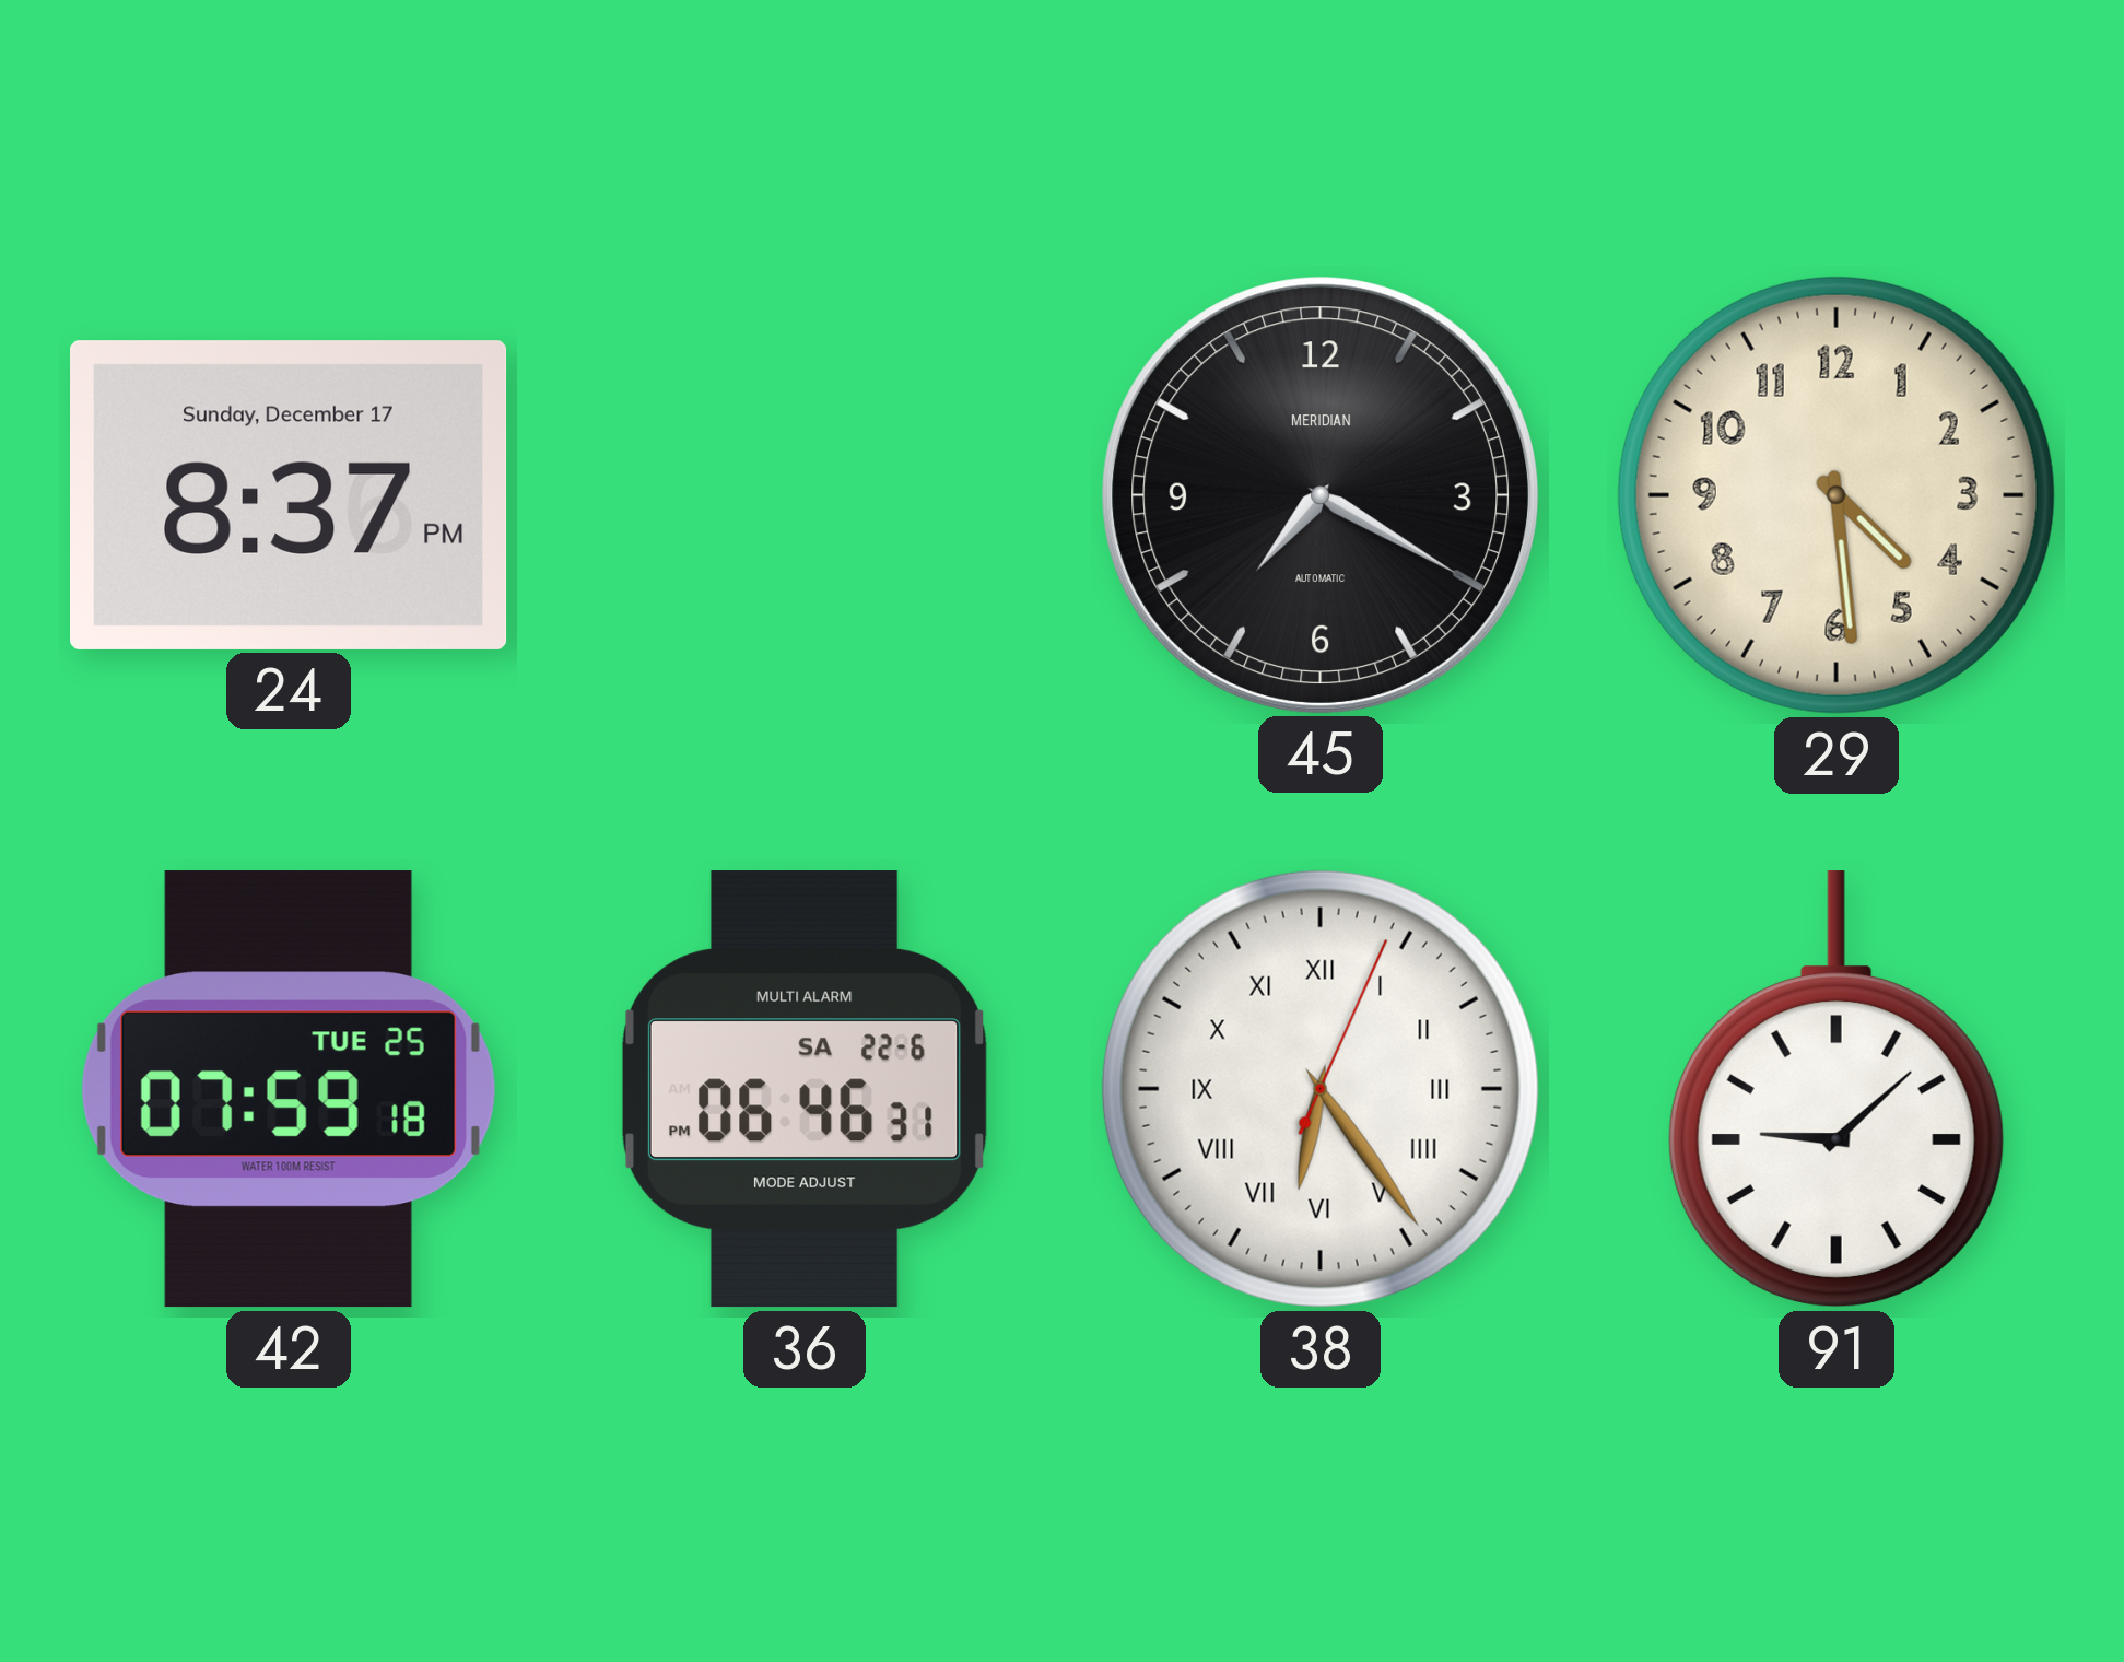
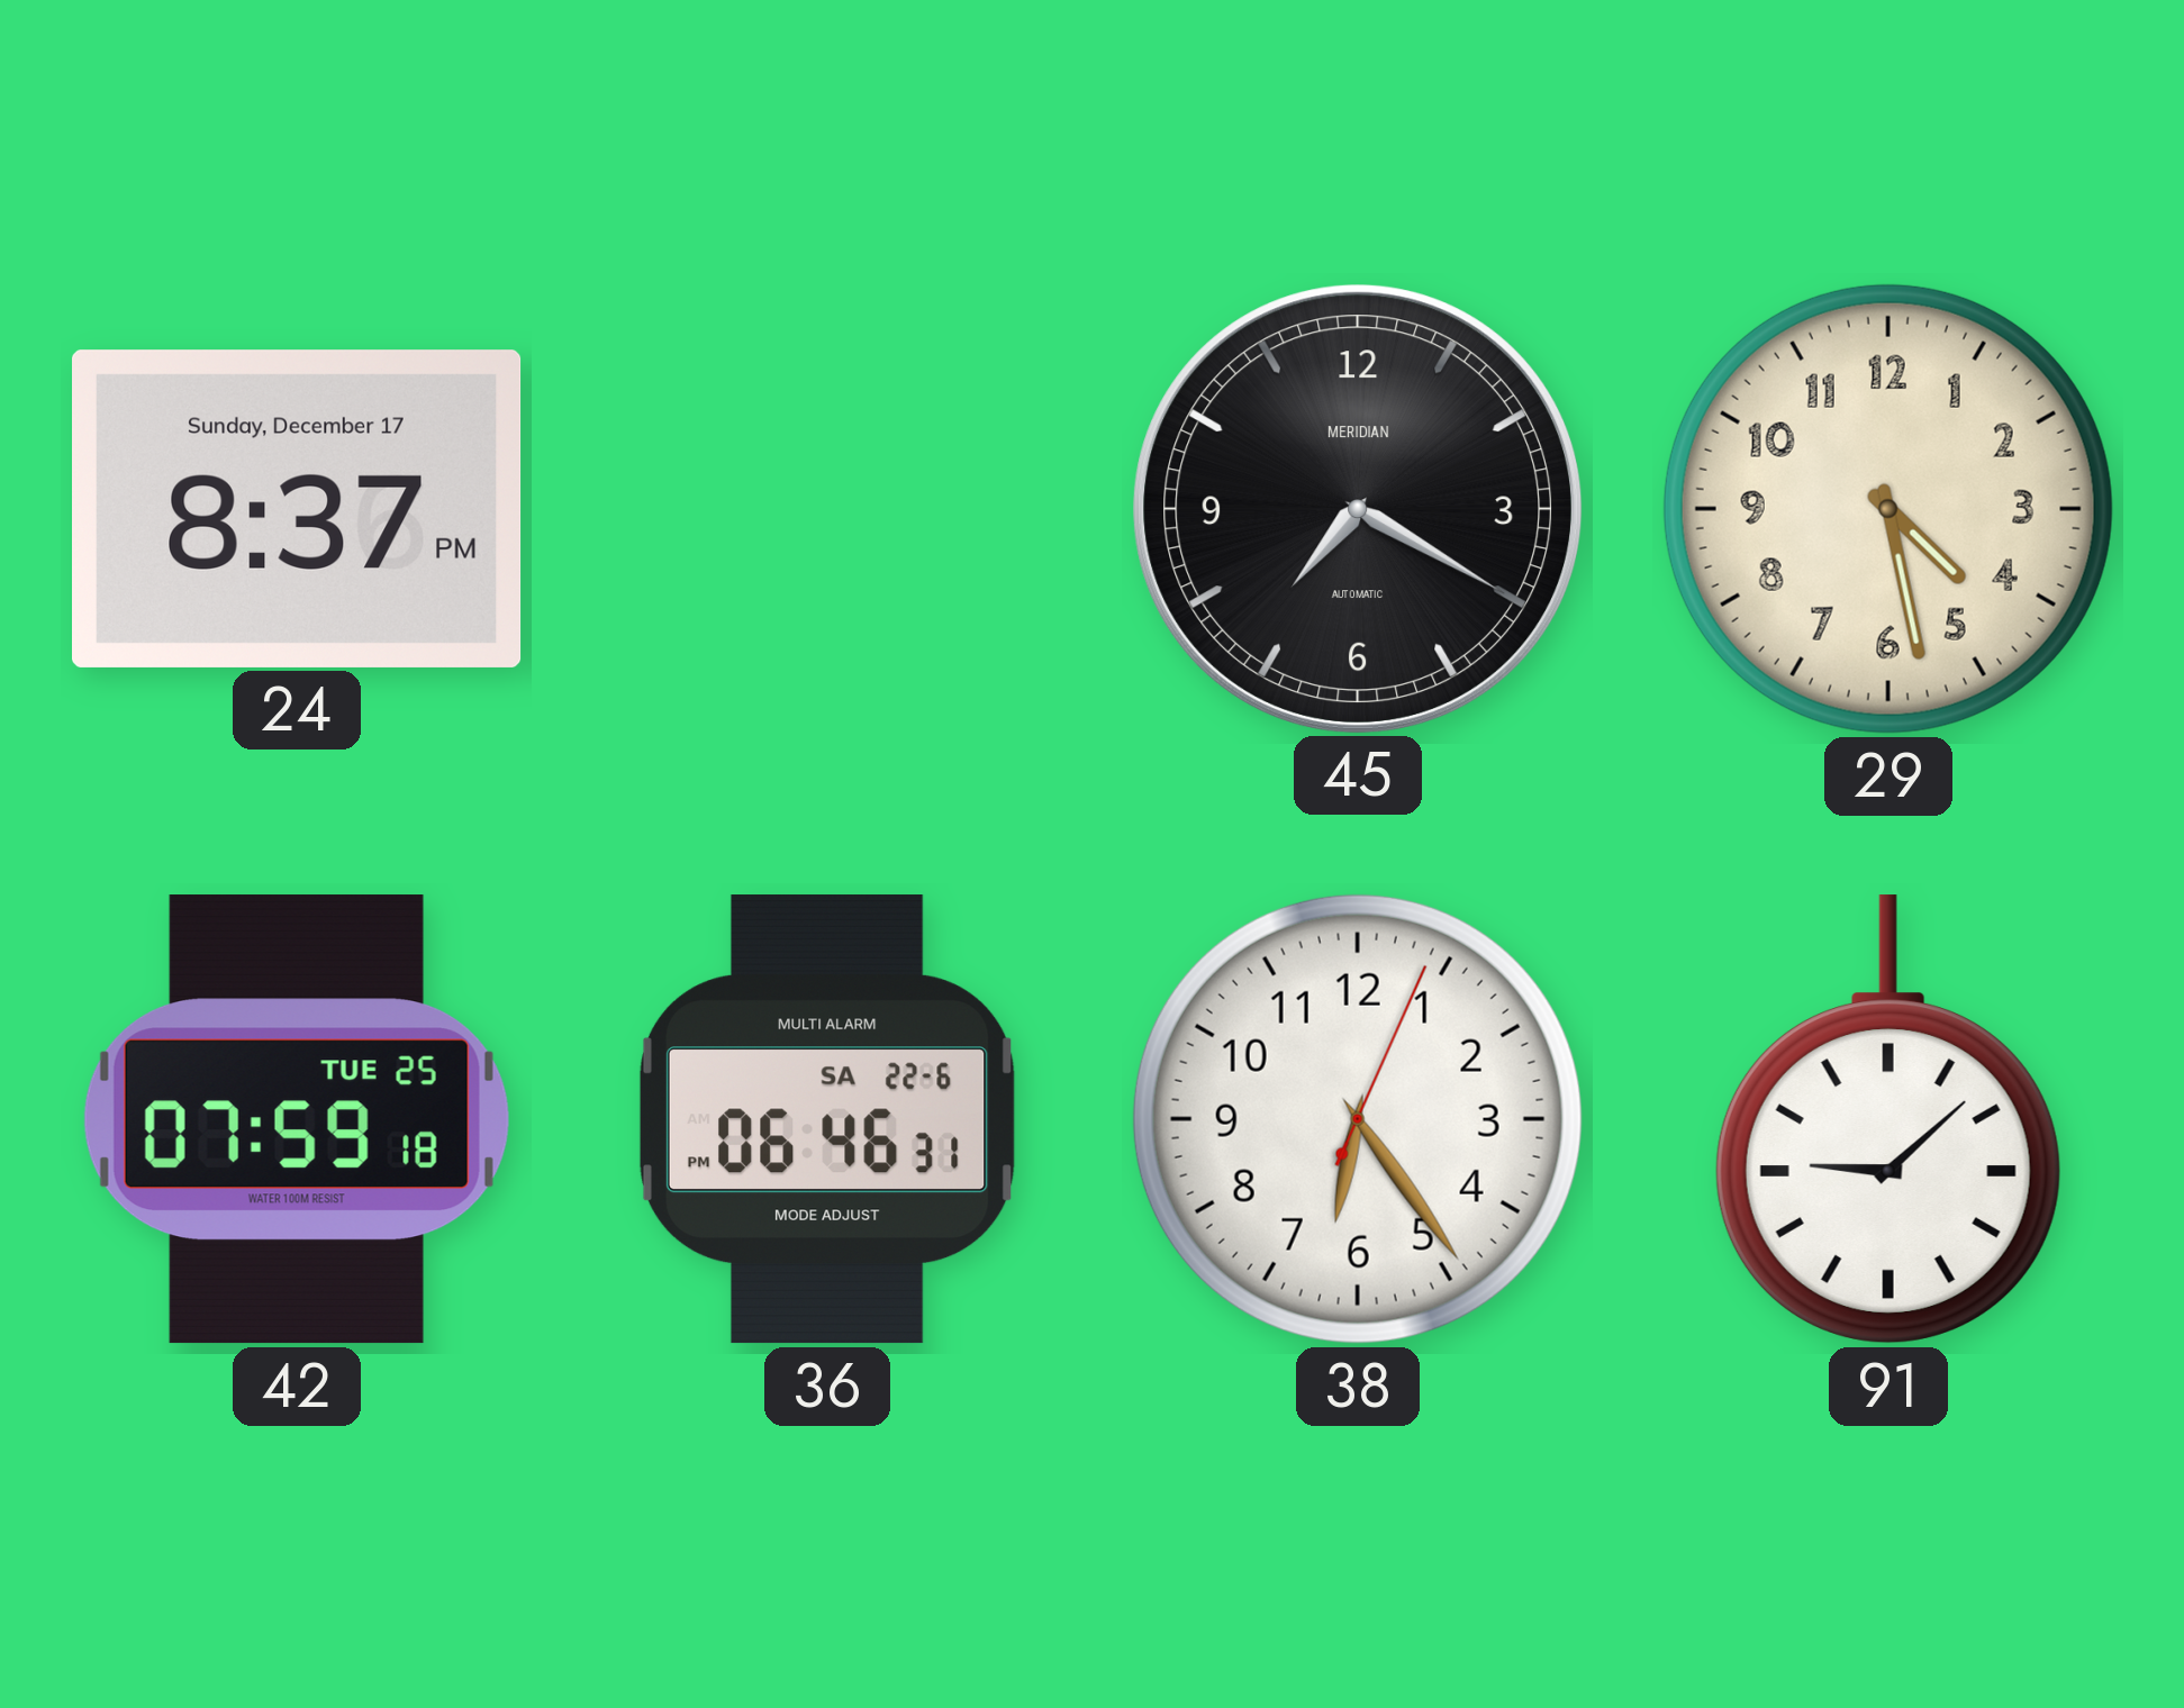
29: 4:29 -> 4:28
38 numerals: Roman -> Arabic
